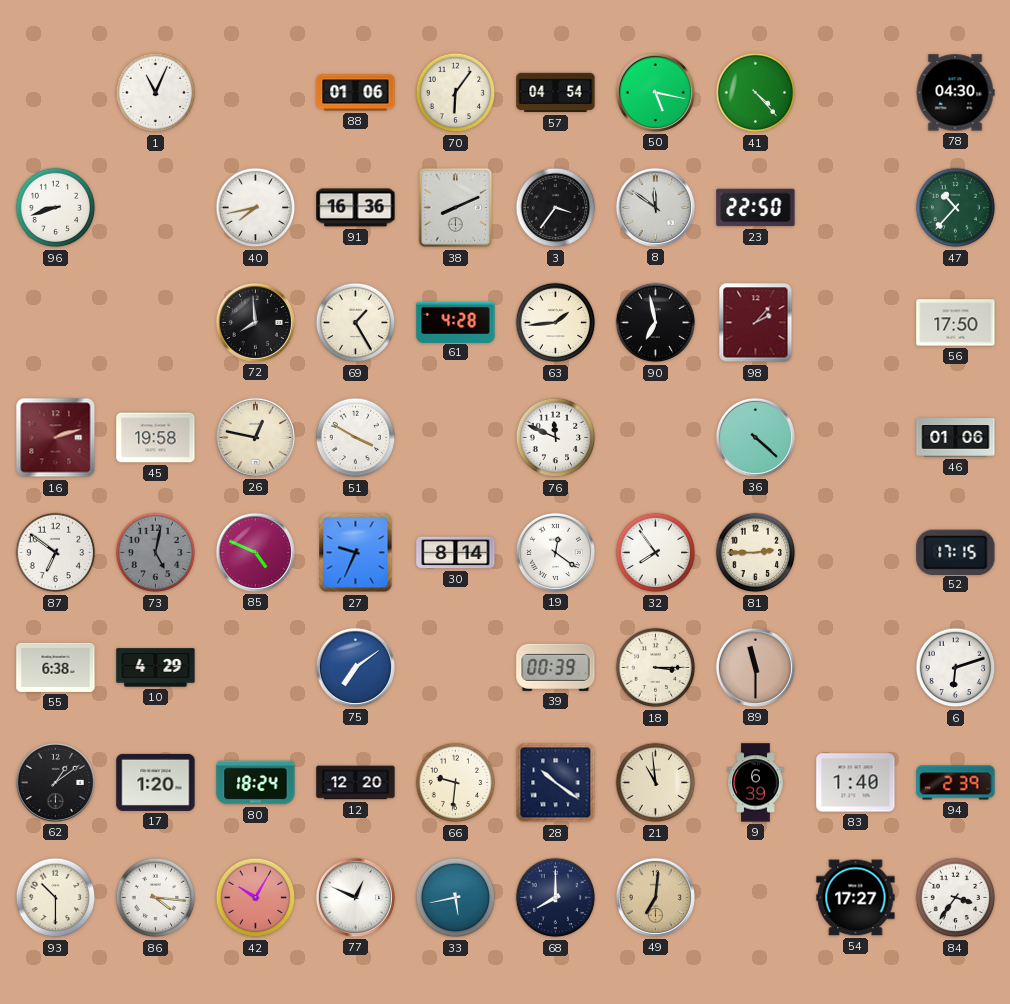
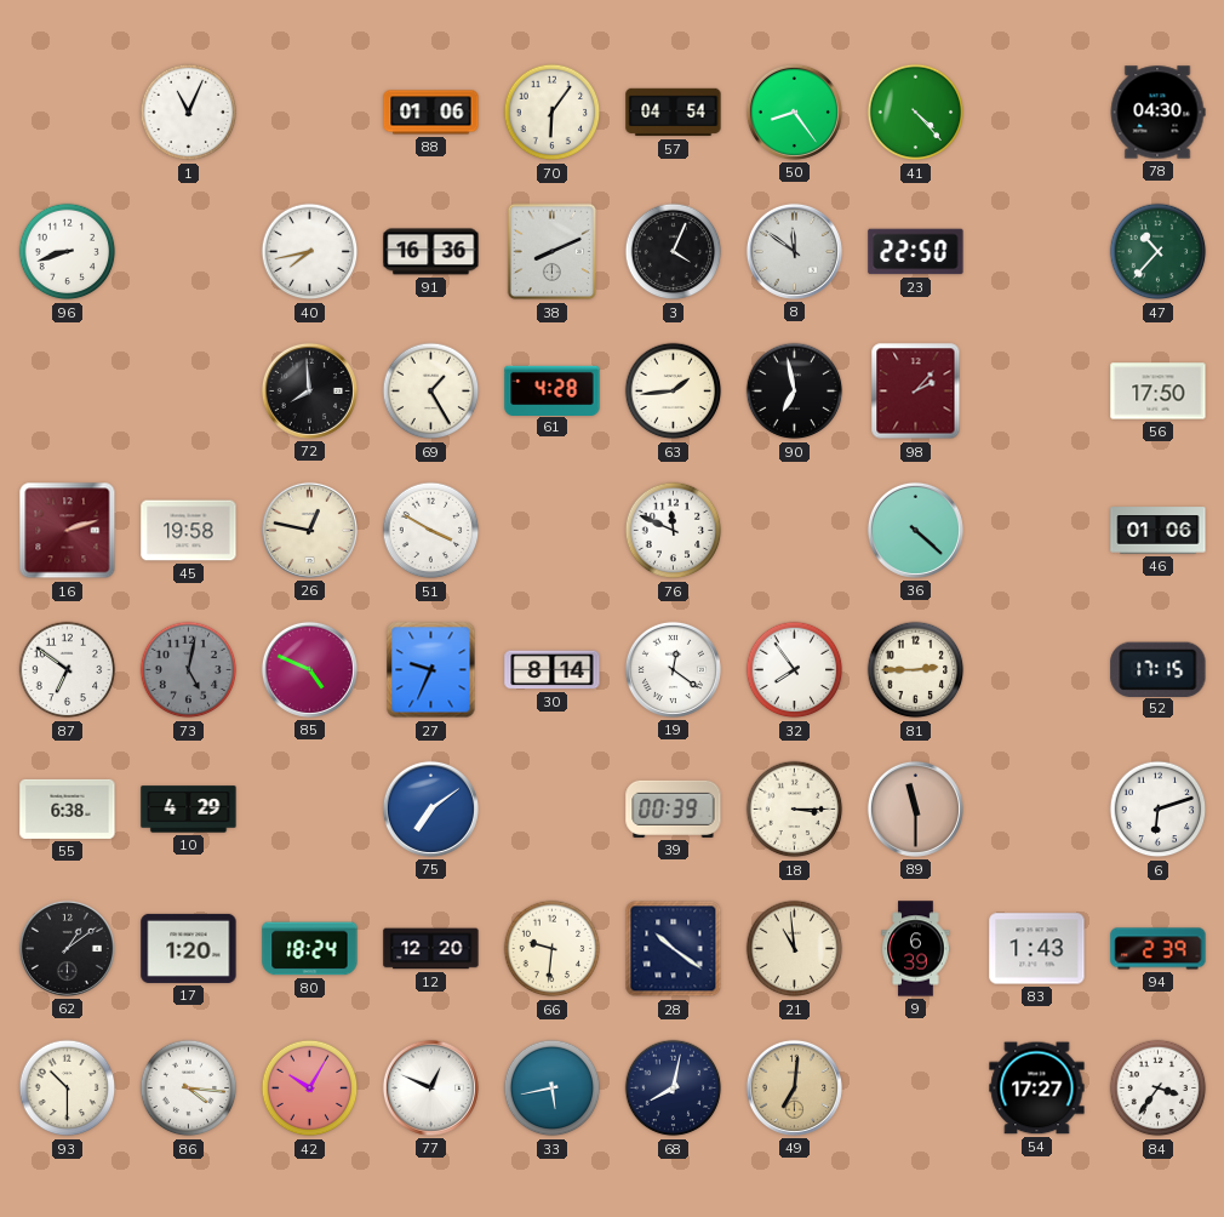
50: 5:17 -> 8:24
3: 3:36 -> 4:04
83: 1:40 -> 1:43
68: 8:00 -> 8:02
